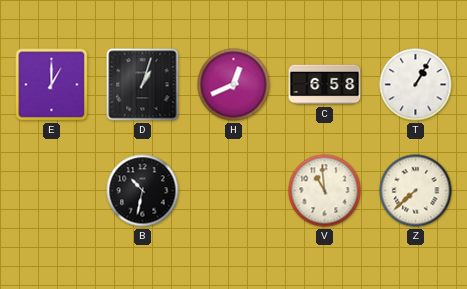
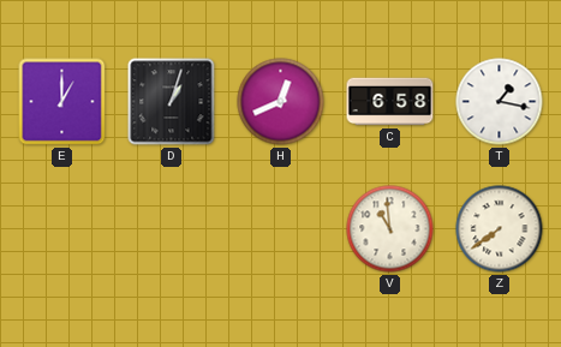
T: 1:05 -> 1:17
B: 10:32 -> none
Z: 7:38 -> 7:39
